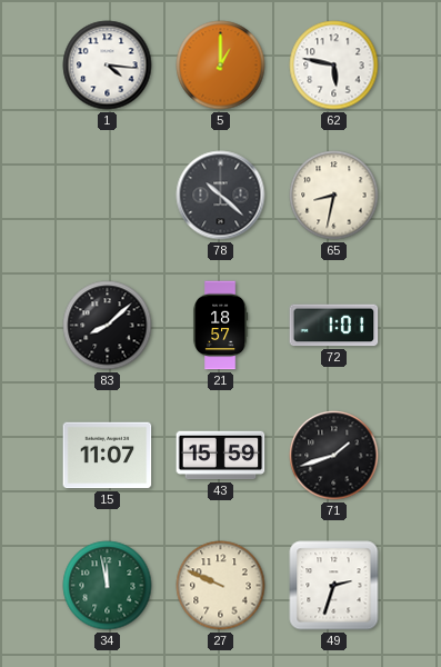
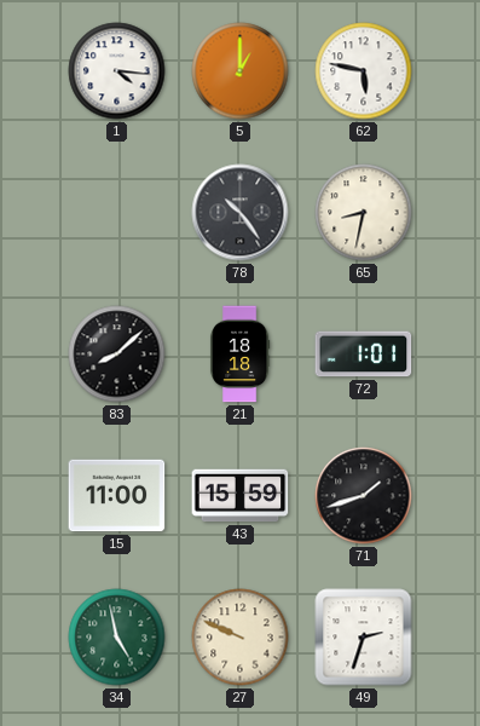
78: 10:22 -> 10:24
21: 18:57 -> 18:18
15: 11:07 -> 11:00
34: 11:58 -> 4:58
